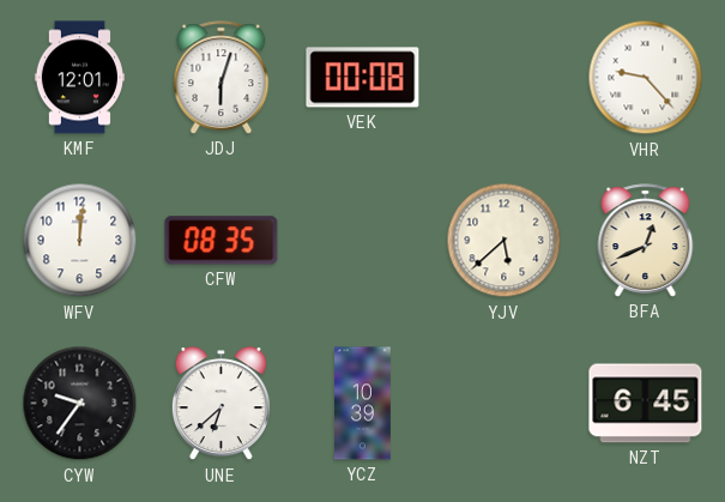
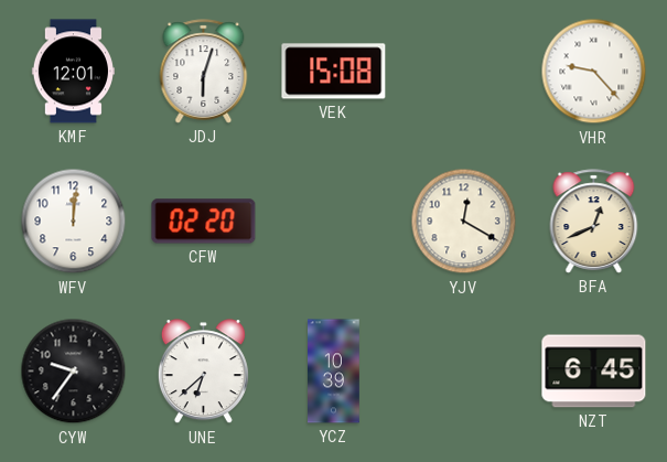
VEK: 00:08 -> 15:08
CFW: 08:35 -> 02:20
YJV: 5:38 -> 12:20
